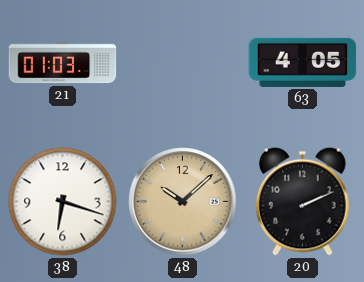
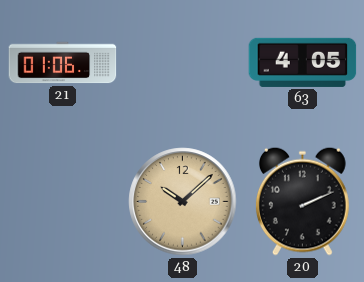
21: 01:03 -> 01:06
38: 6:18 -> none
